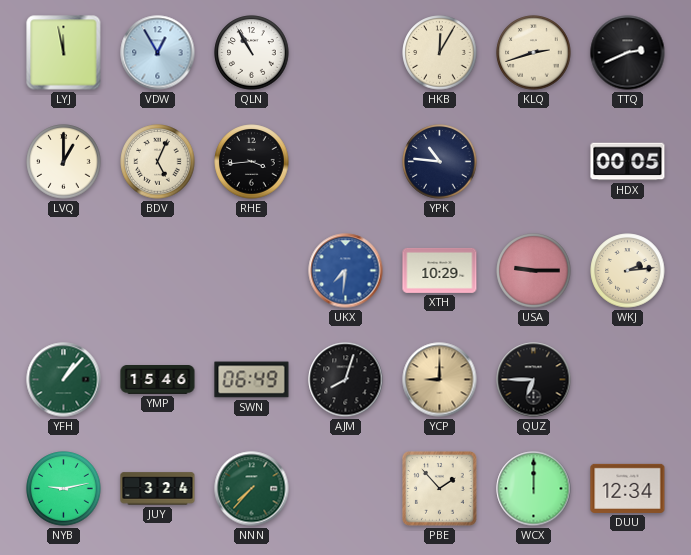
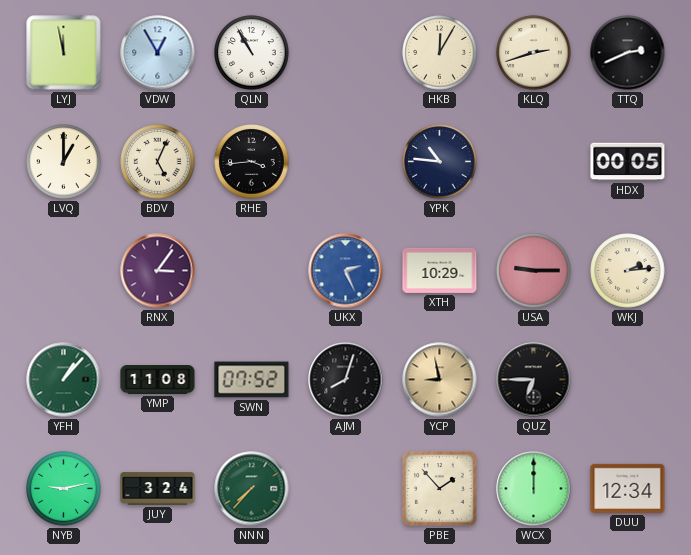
RNX: none -> 3:06
UKX: 7:31 -> 2:26
YMP: 15:46 -> 11:08
SWN: 06:49 -> 07:52
YCP: 9:00 -> 8:58
